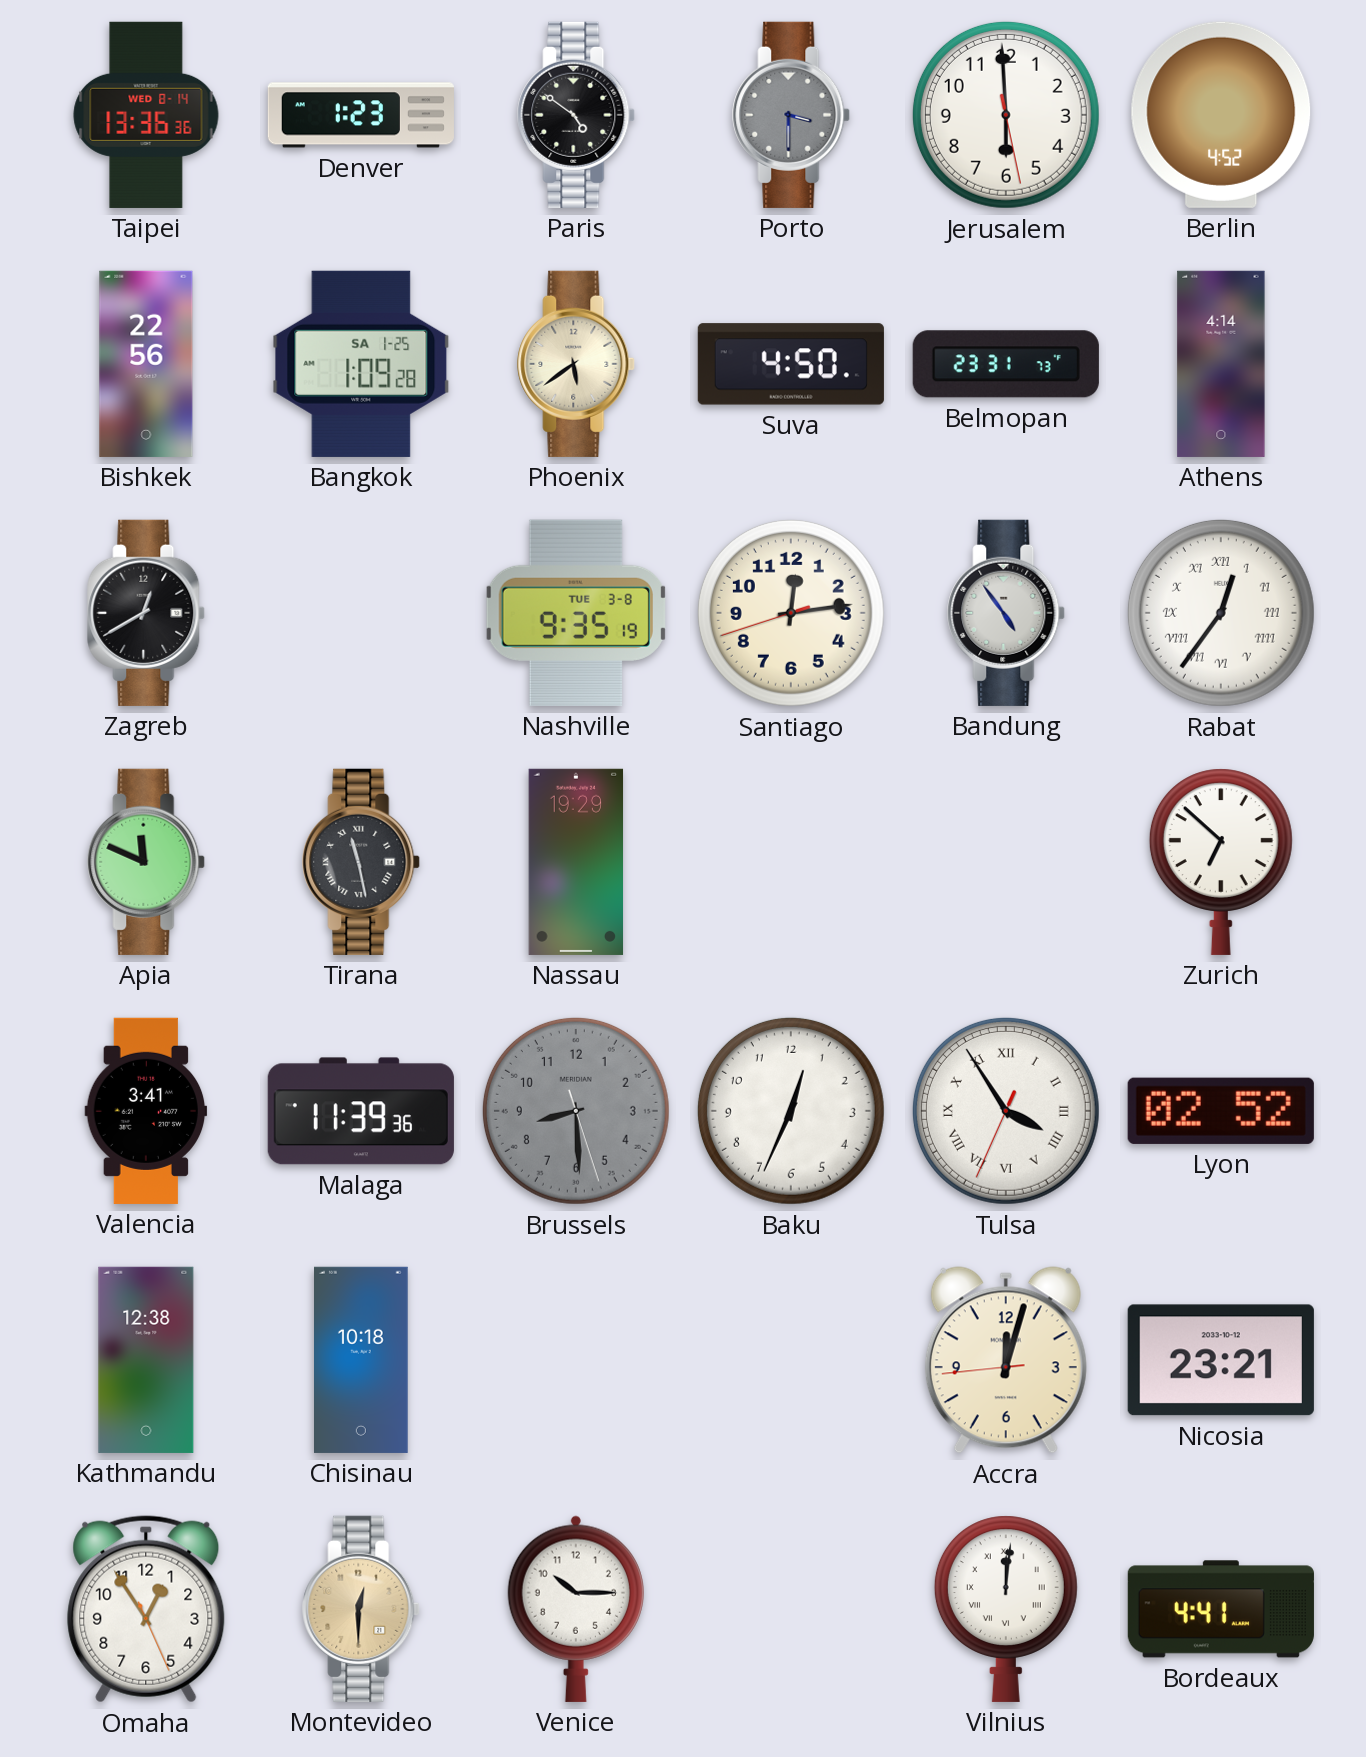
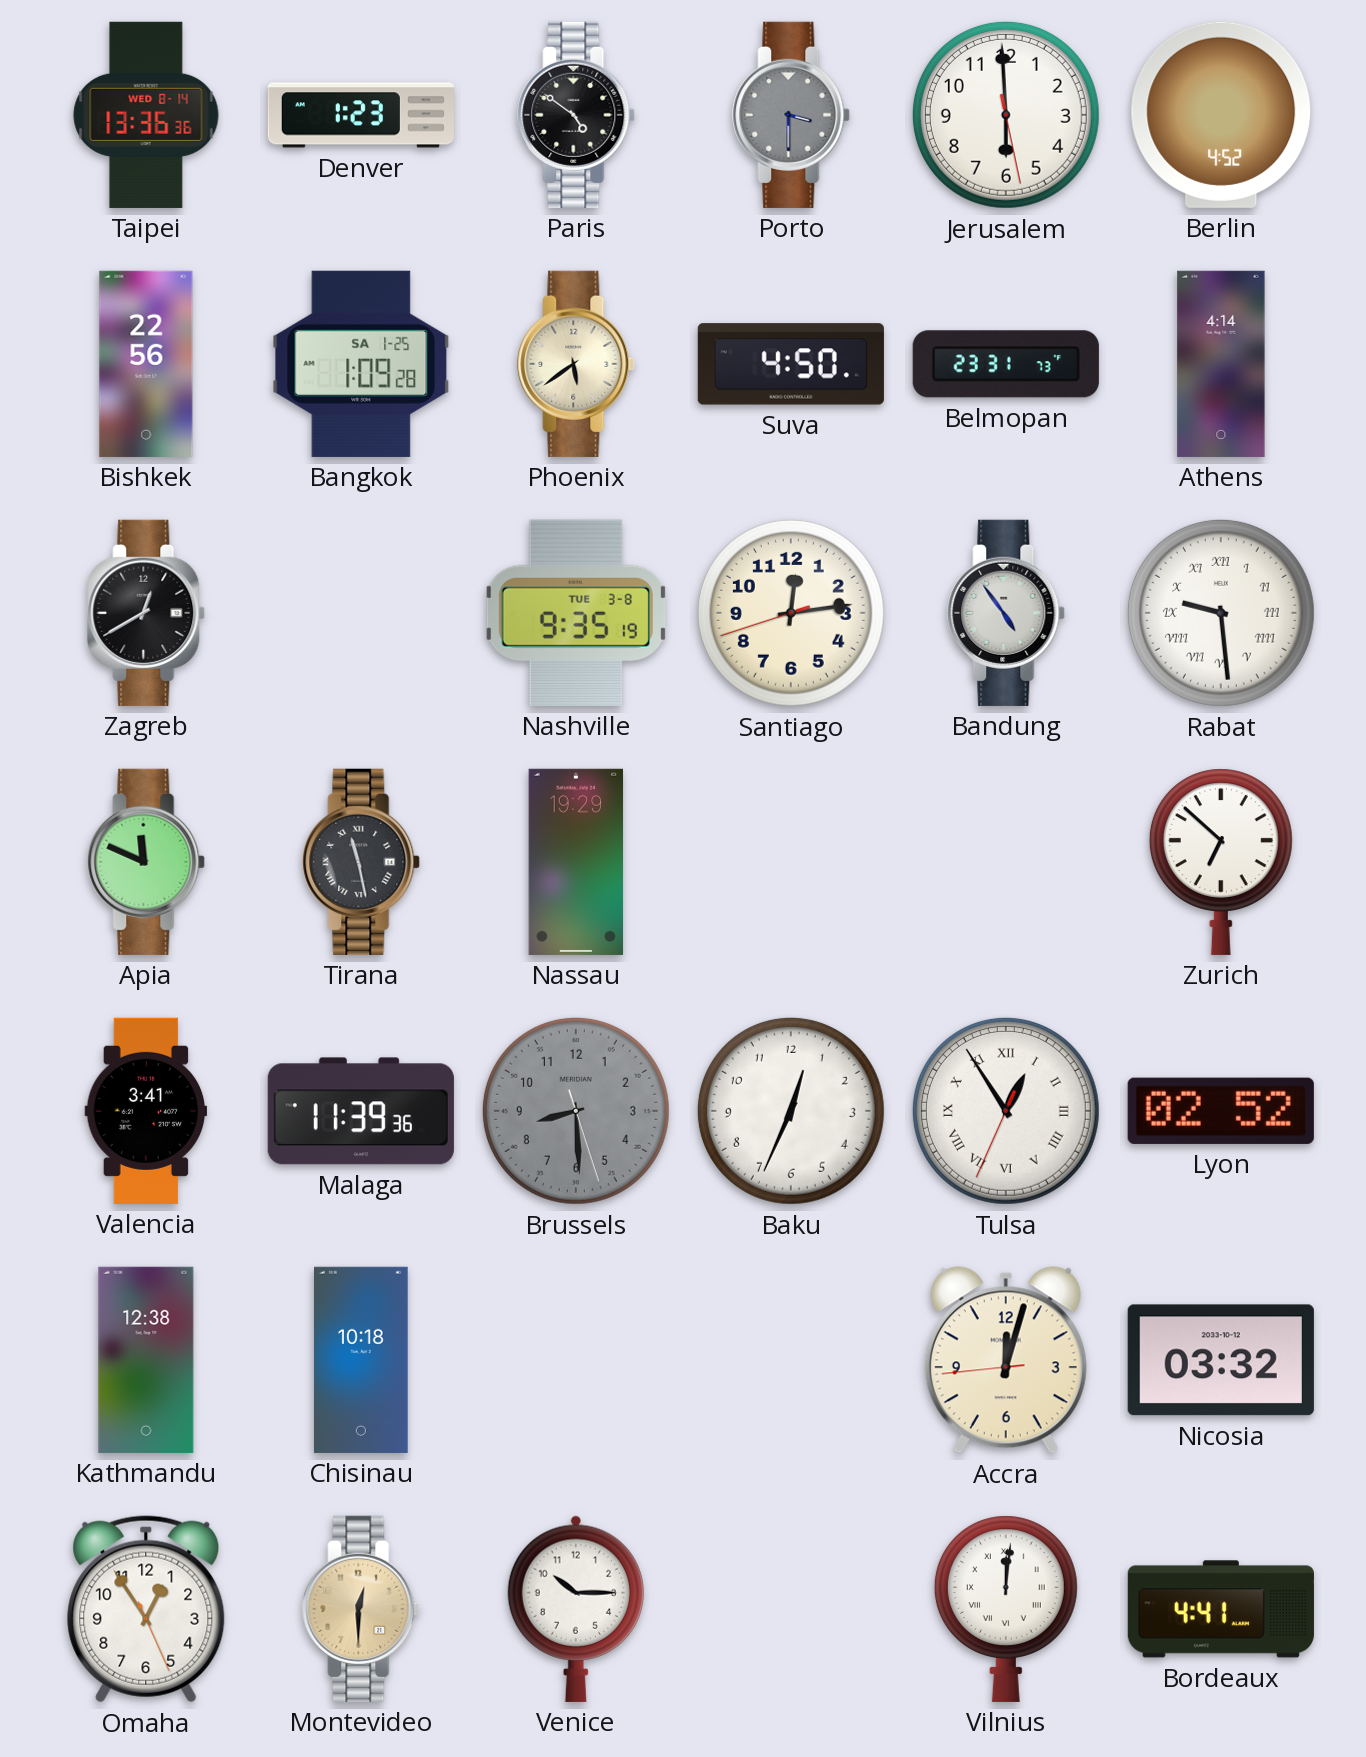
Rabat: 12:36 -> 9:29
Tulsa: 3:54 -> 12:54
Nicosia: 23:21 -> 03:32
